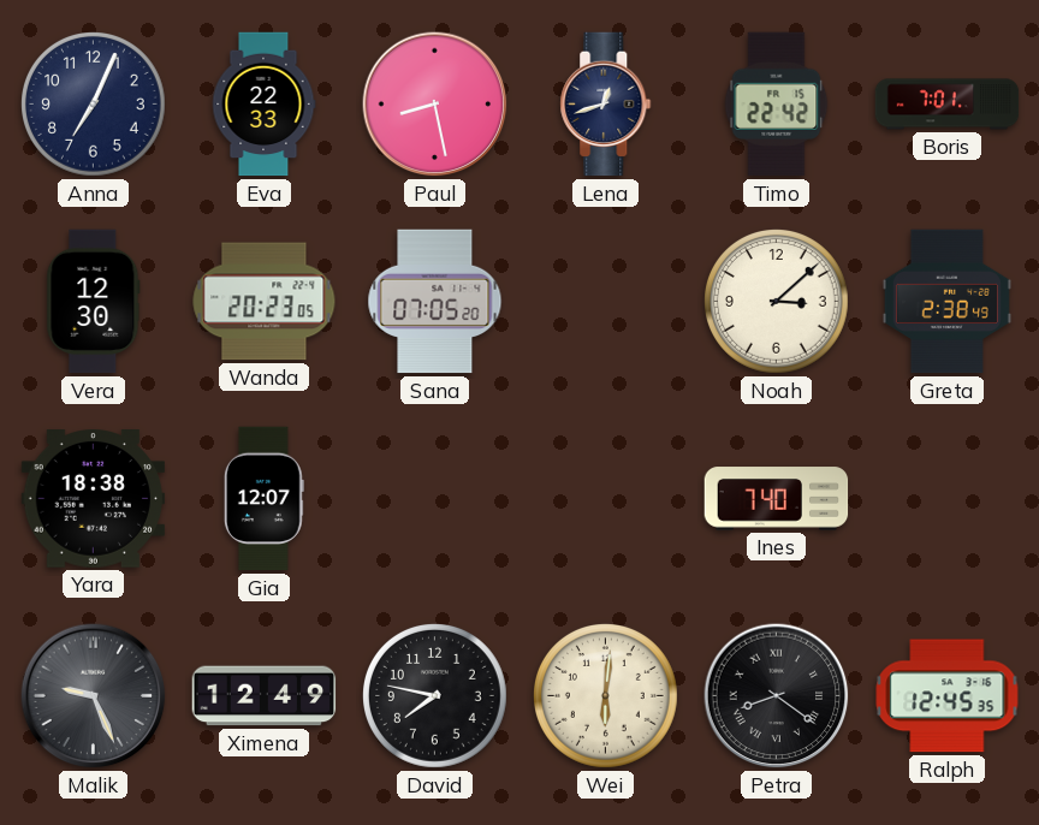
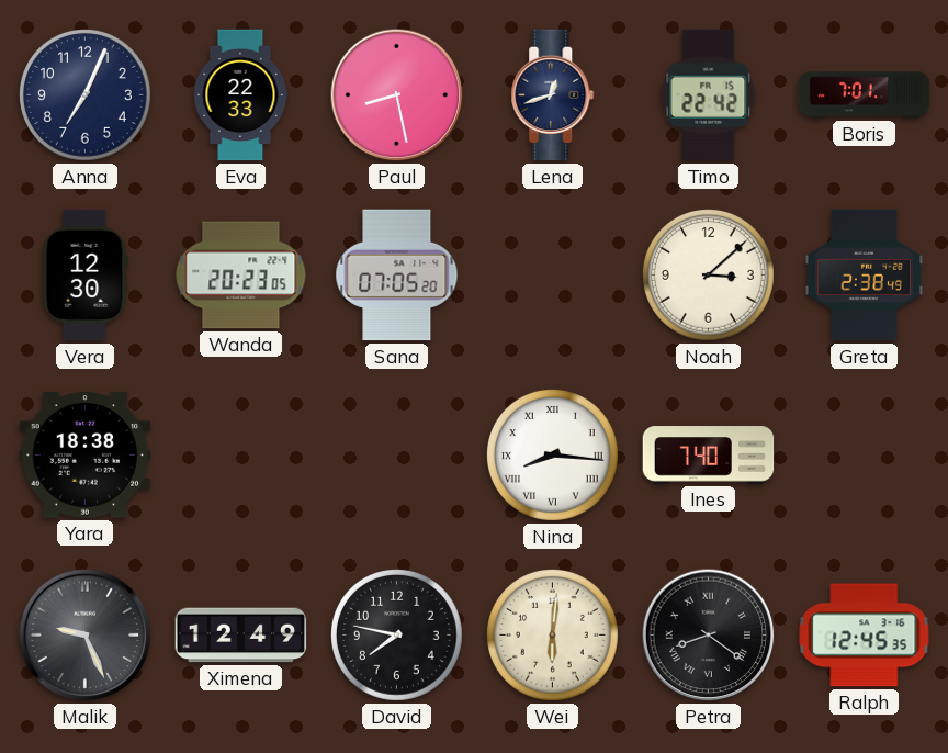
Gia: 12:07 -> none
Nina: none -> 8:16
